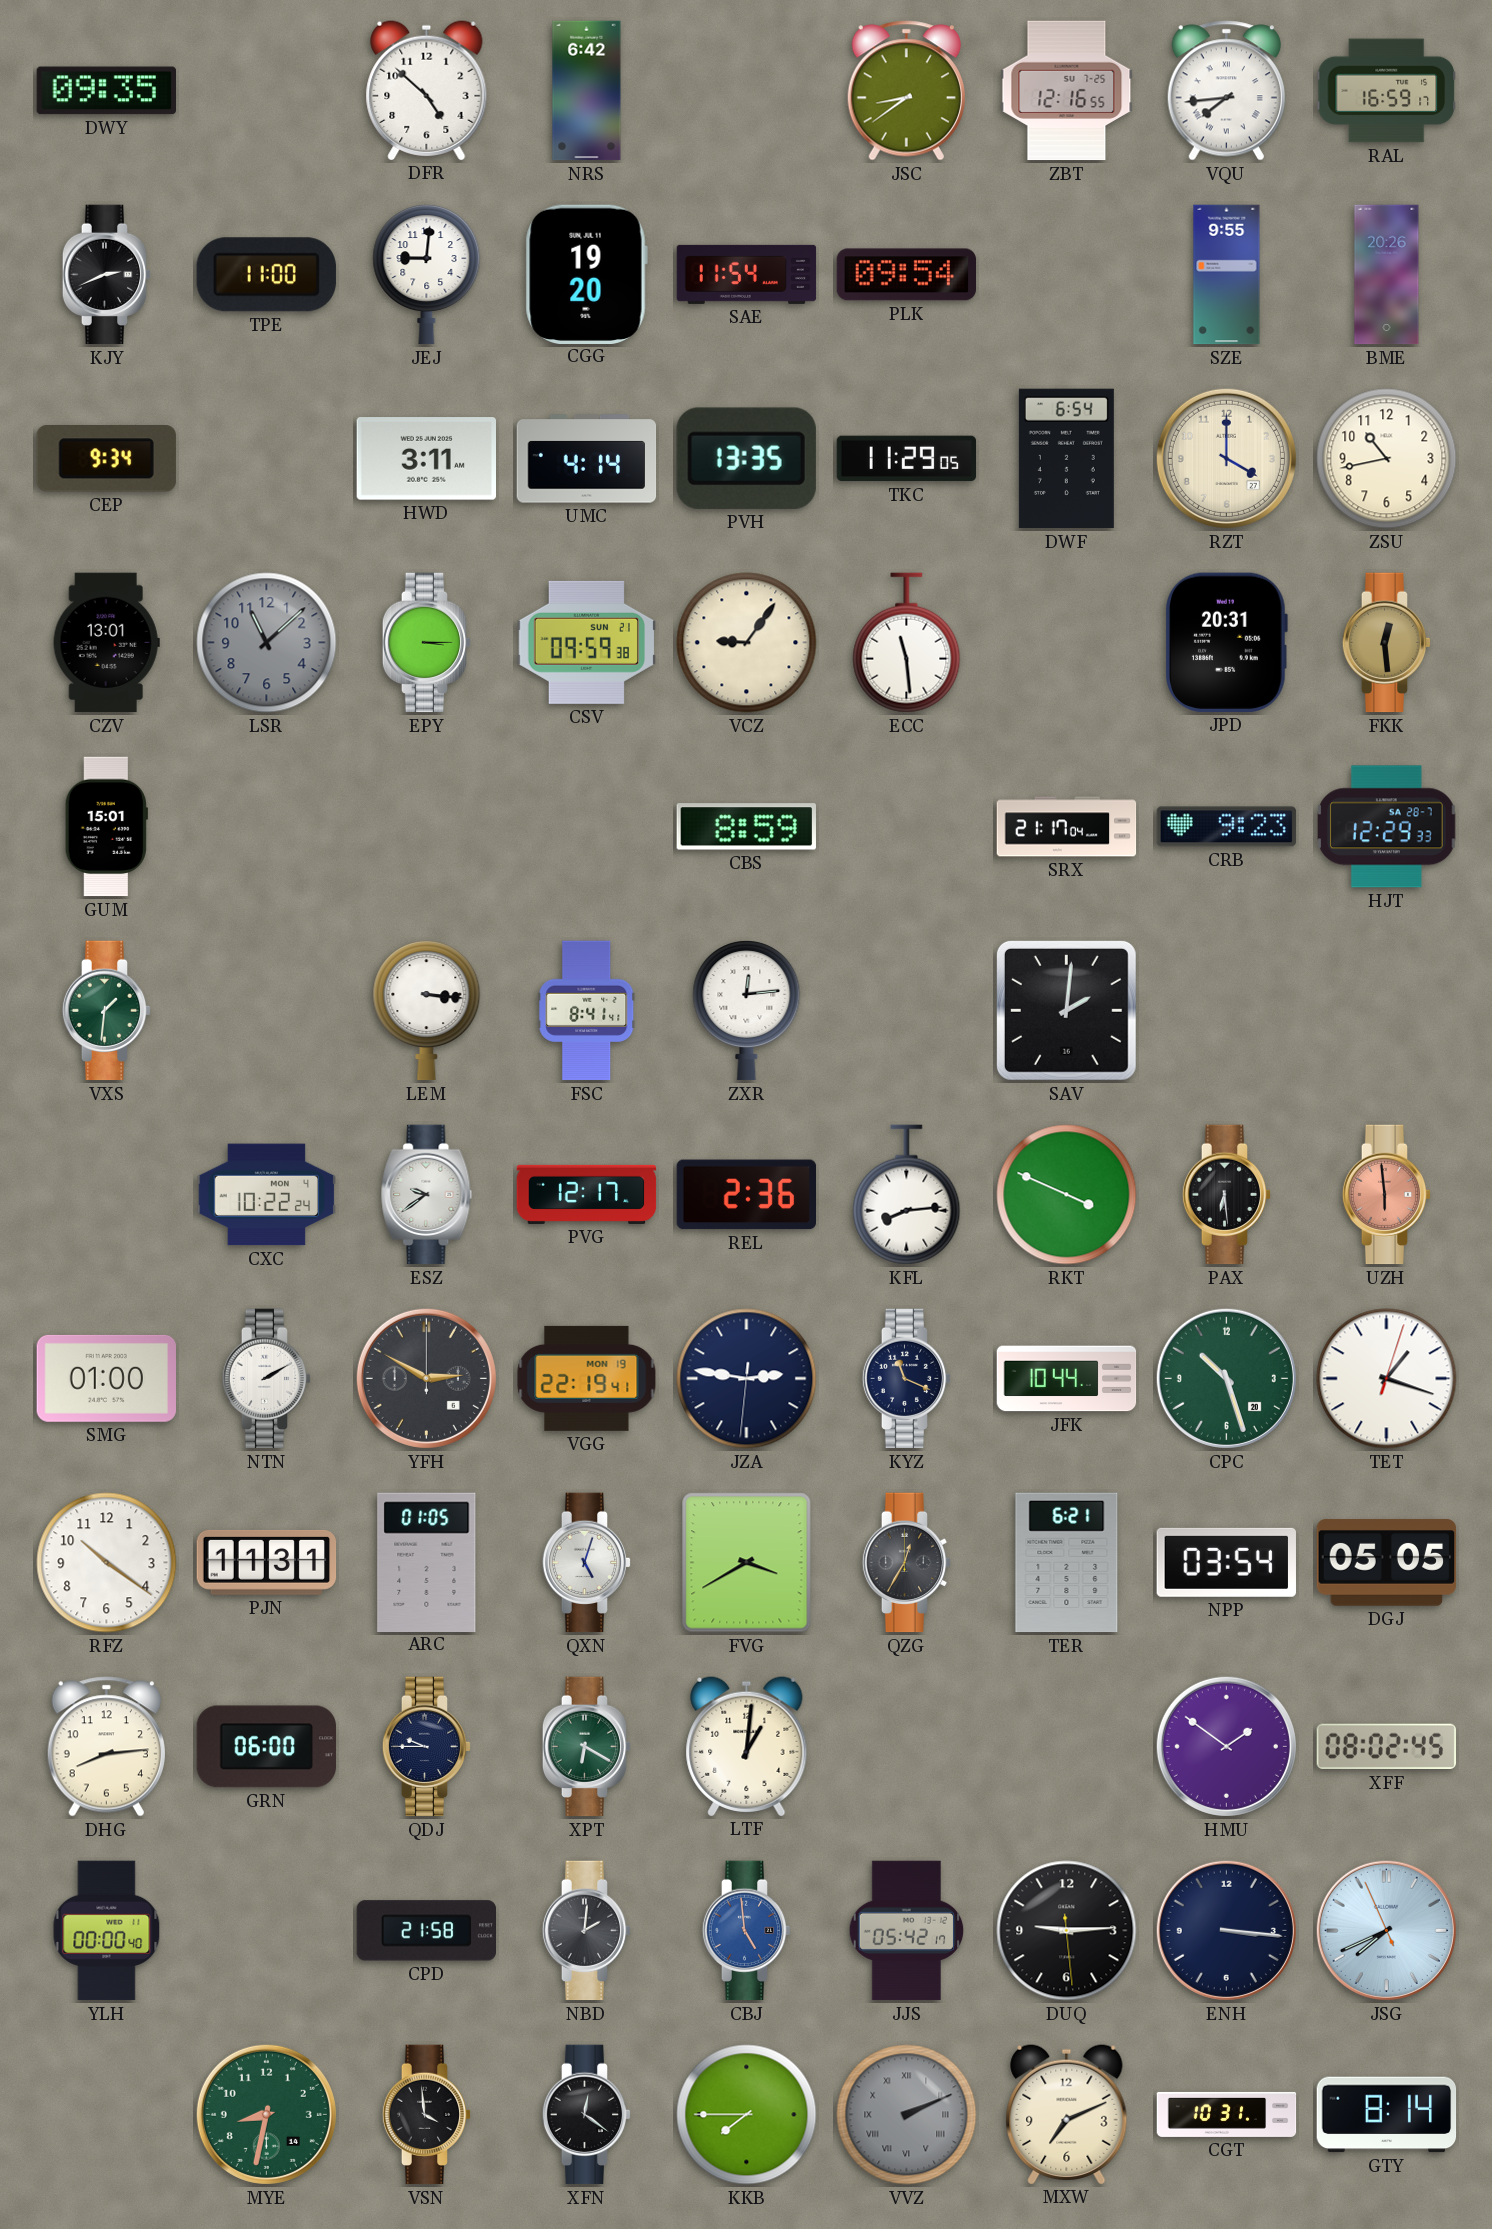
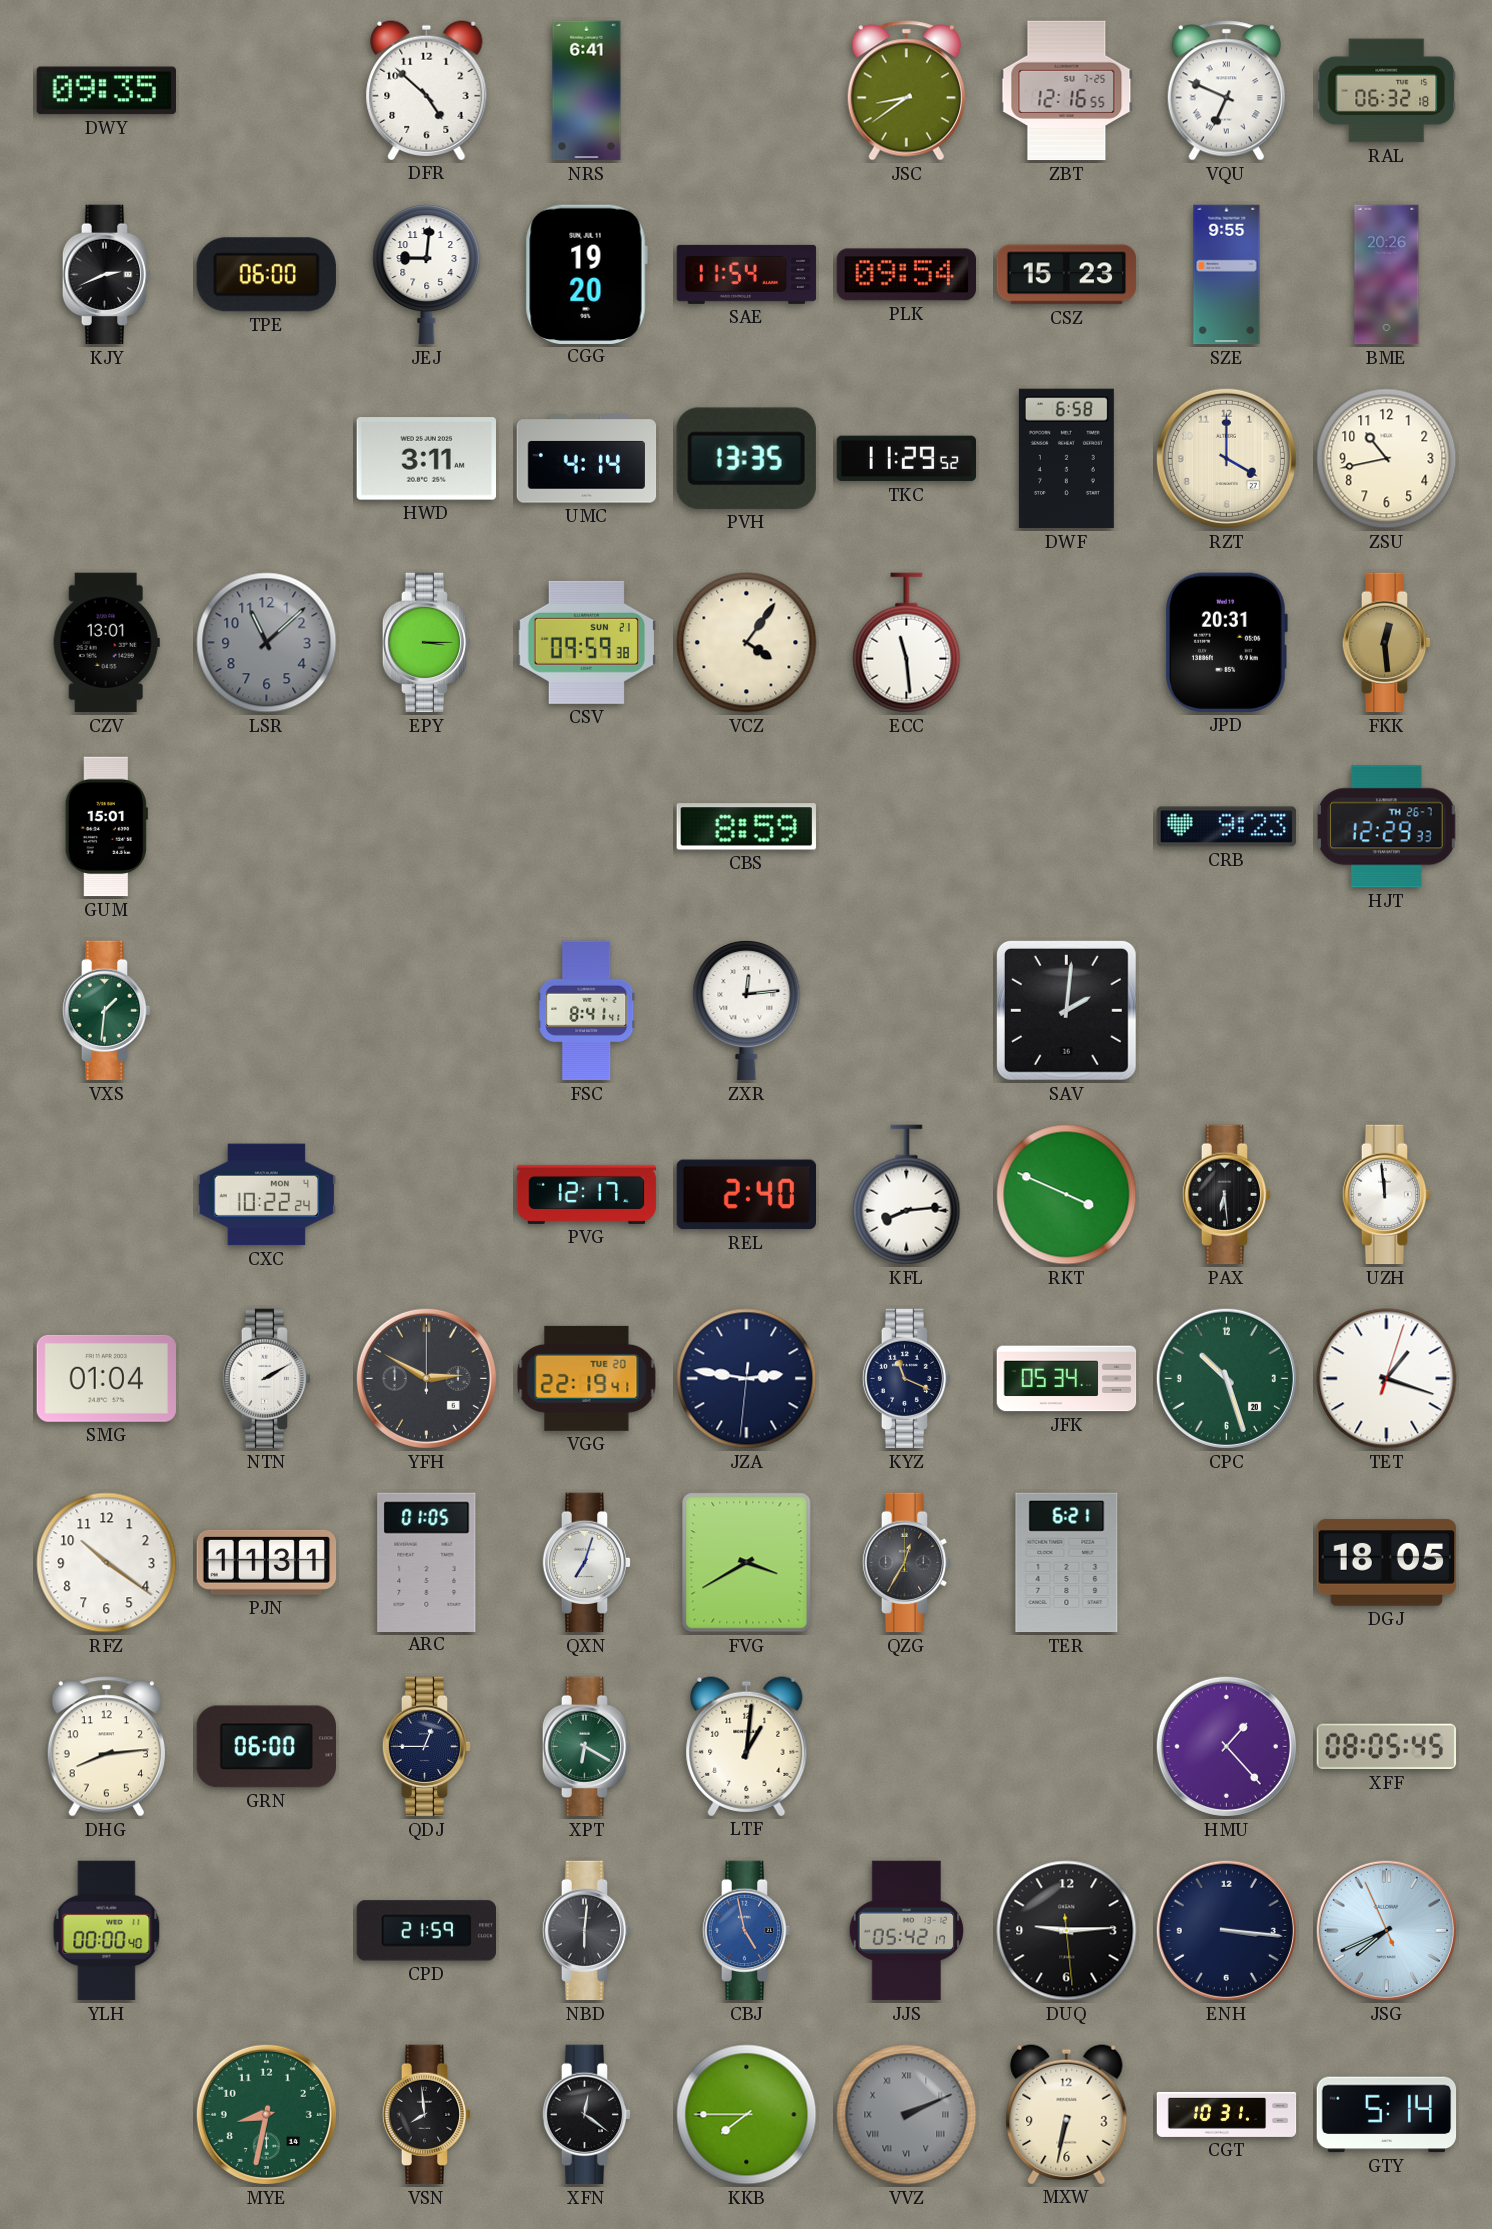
NRS: 6:42 -> 6:41
VQU: 7:44 -> 6:49
RAL: 16:59 -> 06:32
TPE: 11:00 -> 06:00
CSZ: none -> 15:23
CEP: 9:34 -> none
TKC: 11:29:05 -> 11:29:52
DWF: 6:54 -> 6:58
VCZ: 9:06 -> 4:06
SRX: 21:17 -> none
HJT date: SA 28-7 -> TH 26-7
LEM: 3:16 -> none
ESZ: 9:39 -> none
REL: 2:36 -> 2:40
UZH: 5:59 -> 11:59
UZH dial: salmon -> white
SMG: 01:00 -> 01:04
VGG date: MON 19 -> TUE 20
JFK: 10:44 -> 05:34
QXN: 5:03 -> 7:03
NPP: 03:54 -> none
DGJ: 05:05 -> 18:05
QDJ: 9:45 -> 12:45
HMU: 1:51 -> 1:23
XFF: 08:02 -> 08:05
CPD: 21:58 -> 21:59
NBD: 2:01 -> 6:01
CBJ: 4:59 -> 4:58
VSN: 3:59 -> 7:59
MXW: 7:11 -> 6:32
GTY: 8:14 -> 5:14
